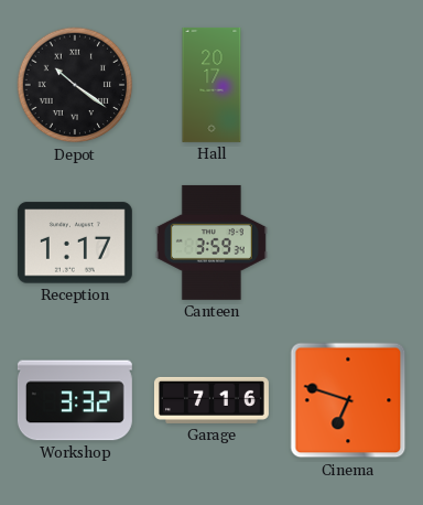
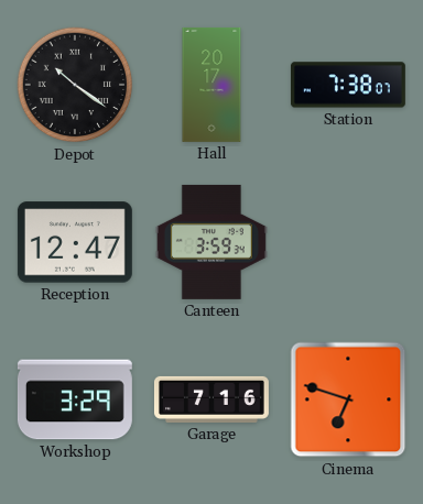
Station: none -> 7:38
Reception: 1:17 -> 12:47
Workshop: 3:32 -> 3:29
